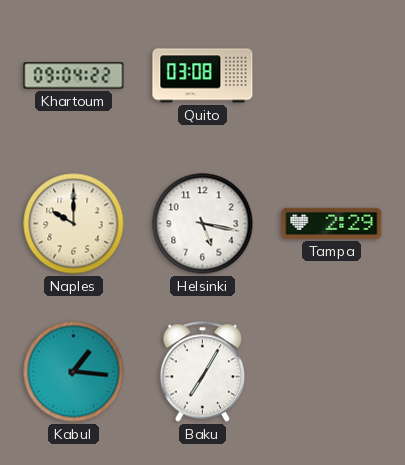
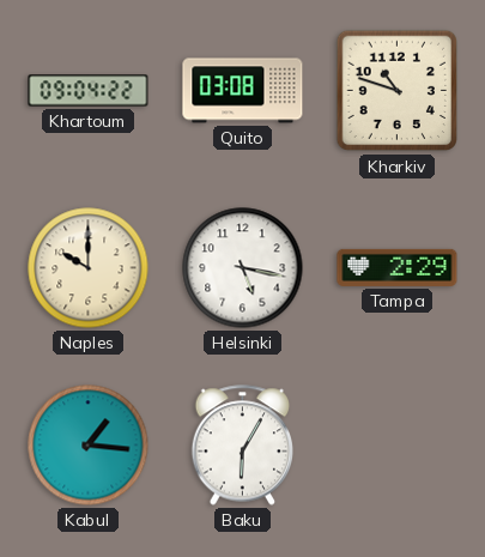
Kharkiv: none -> 10:48
Baku: 7:05 -> 6:05
